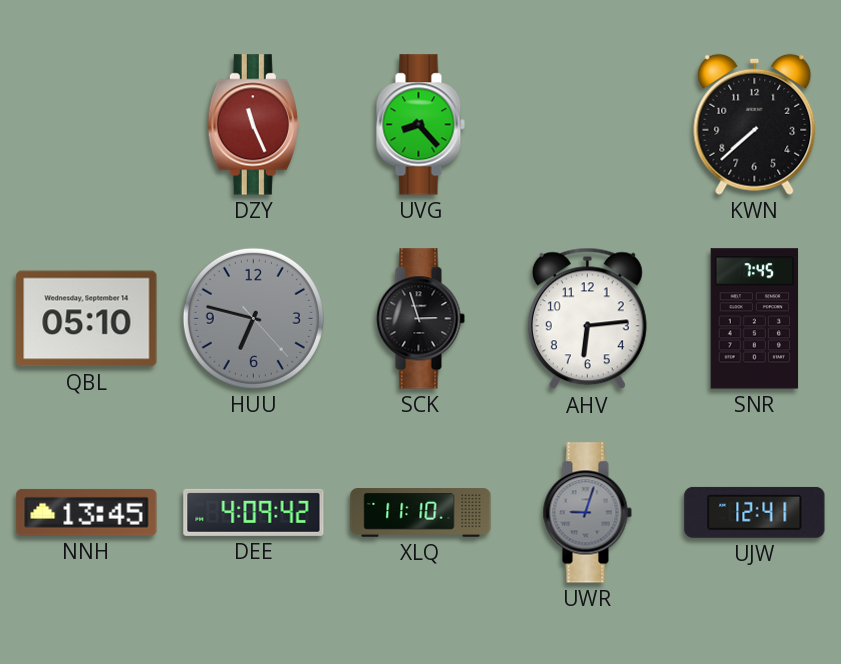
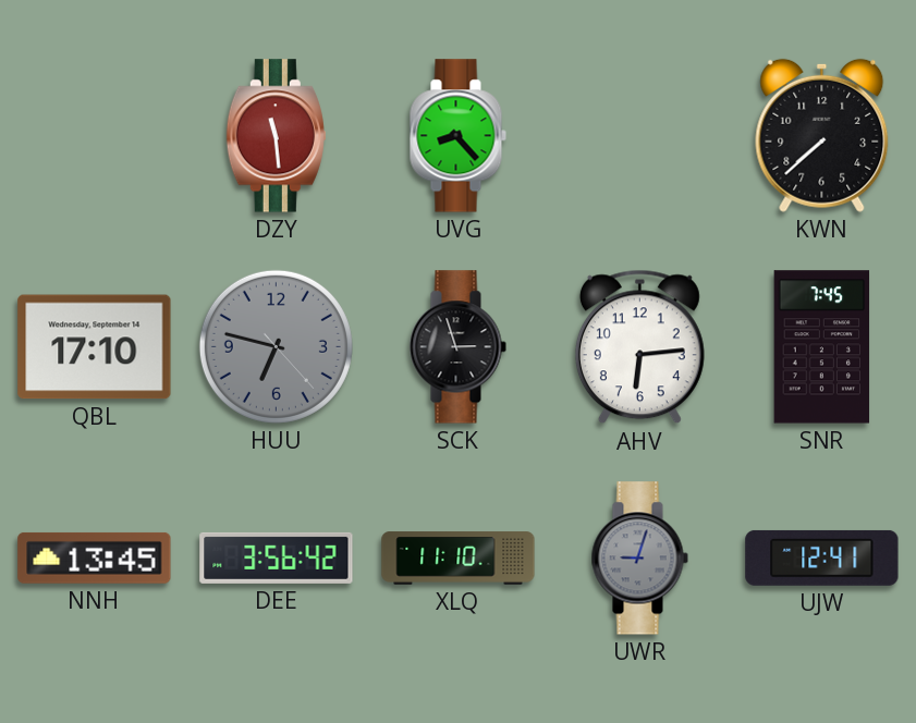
DZY: 11:26 -> 11:29
QBL: 05:10 -> 17:10
DEE: 4:09 -> 3:56
